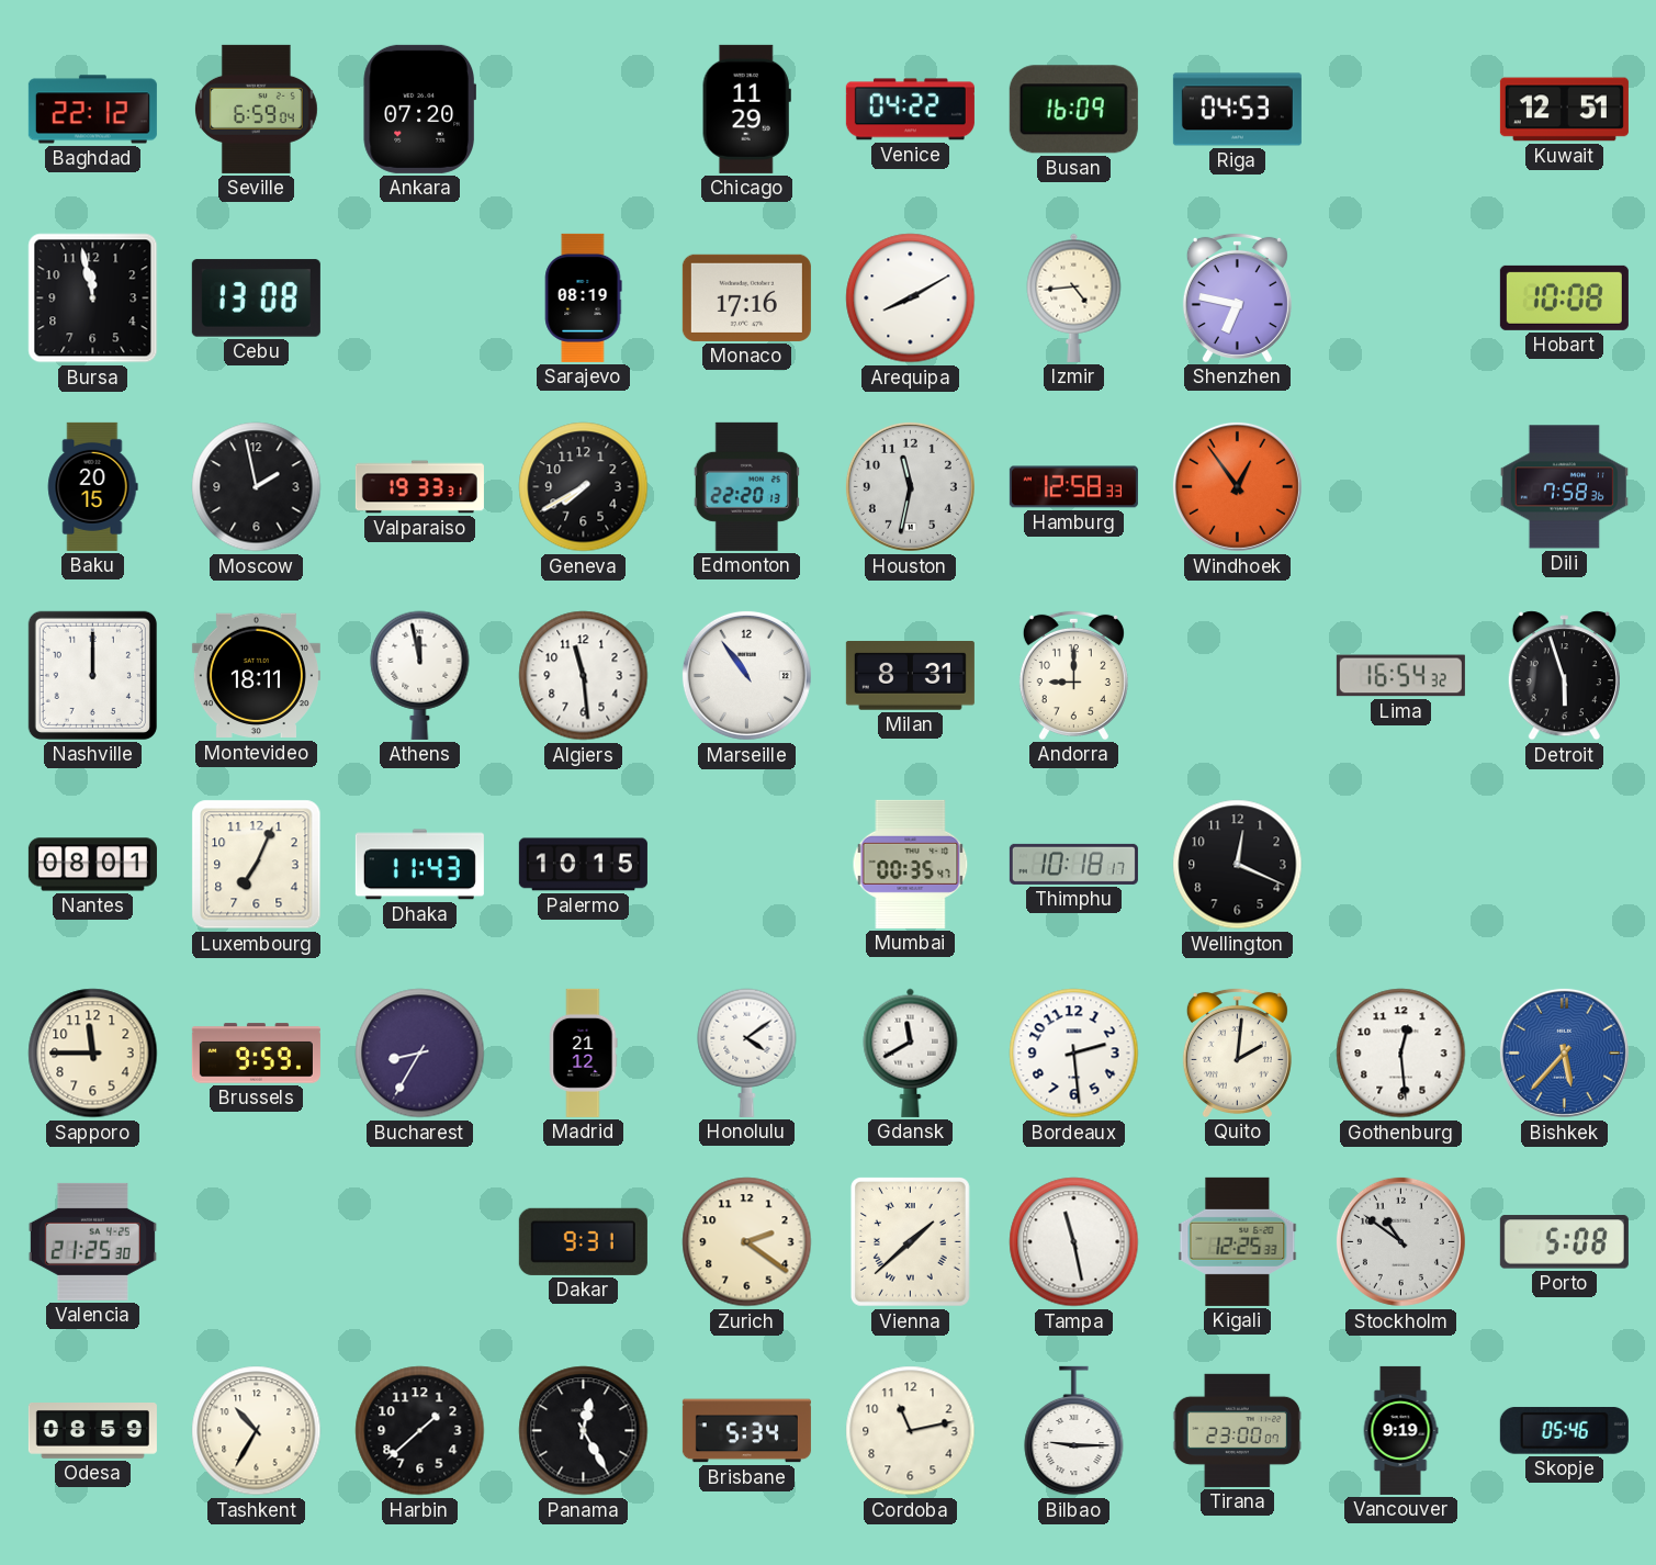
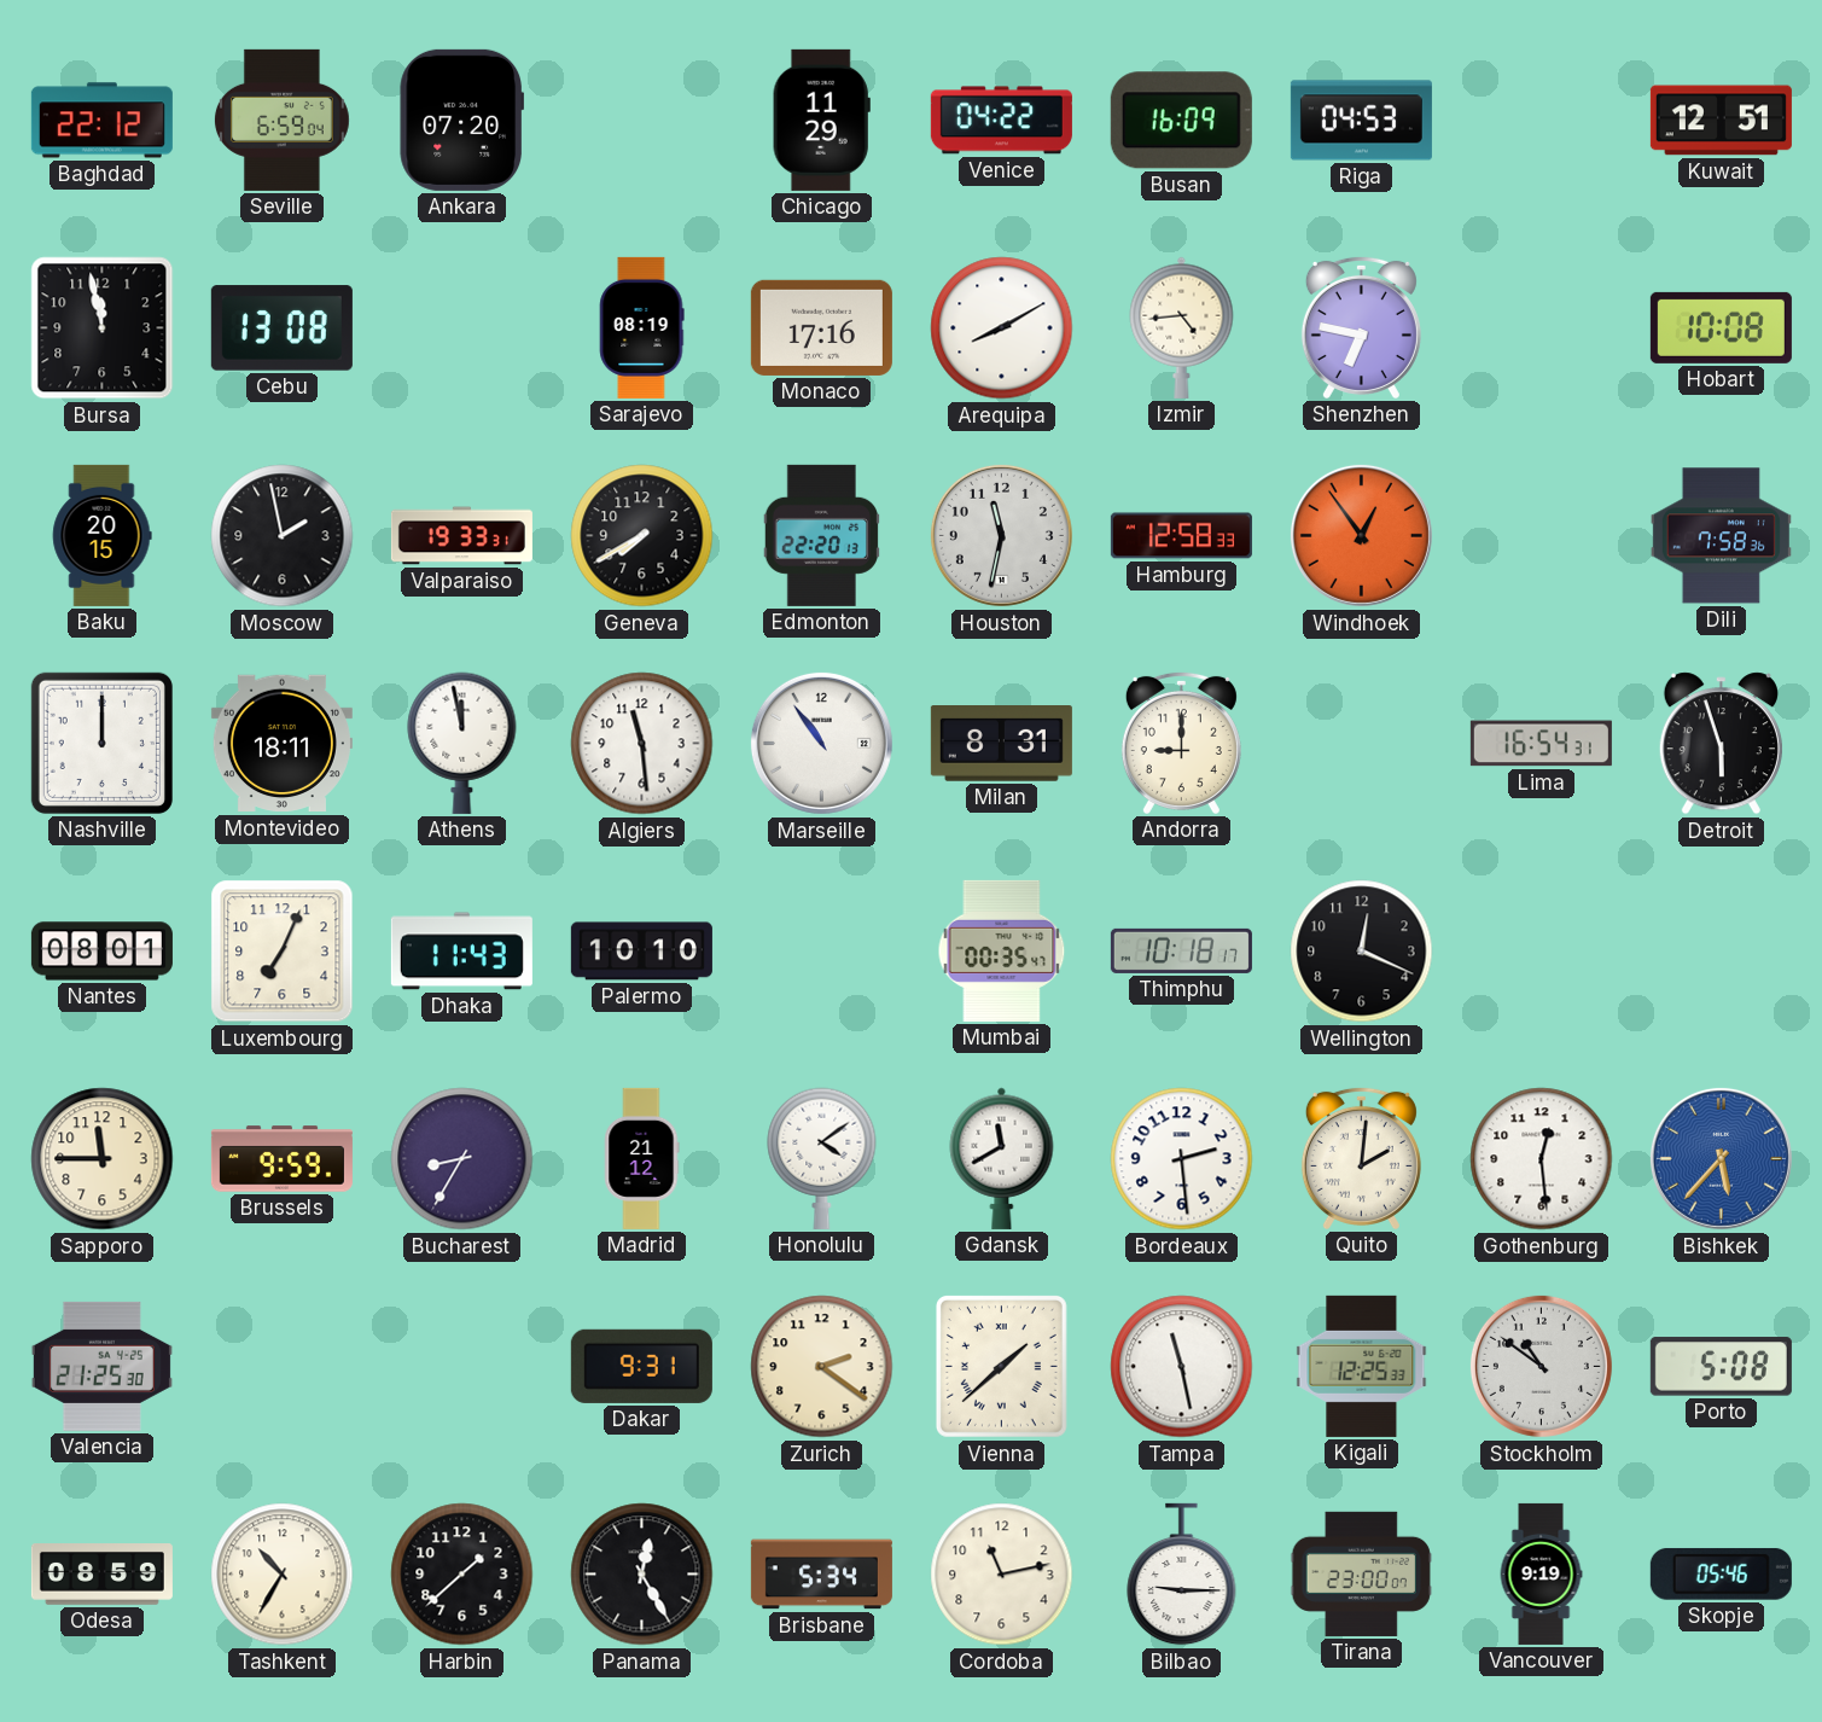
Lima: 16:54:32 -> 16:54:31
Palermo: 10:15 -> 10:10
